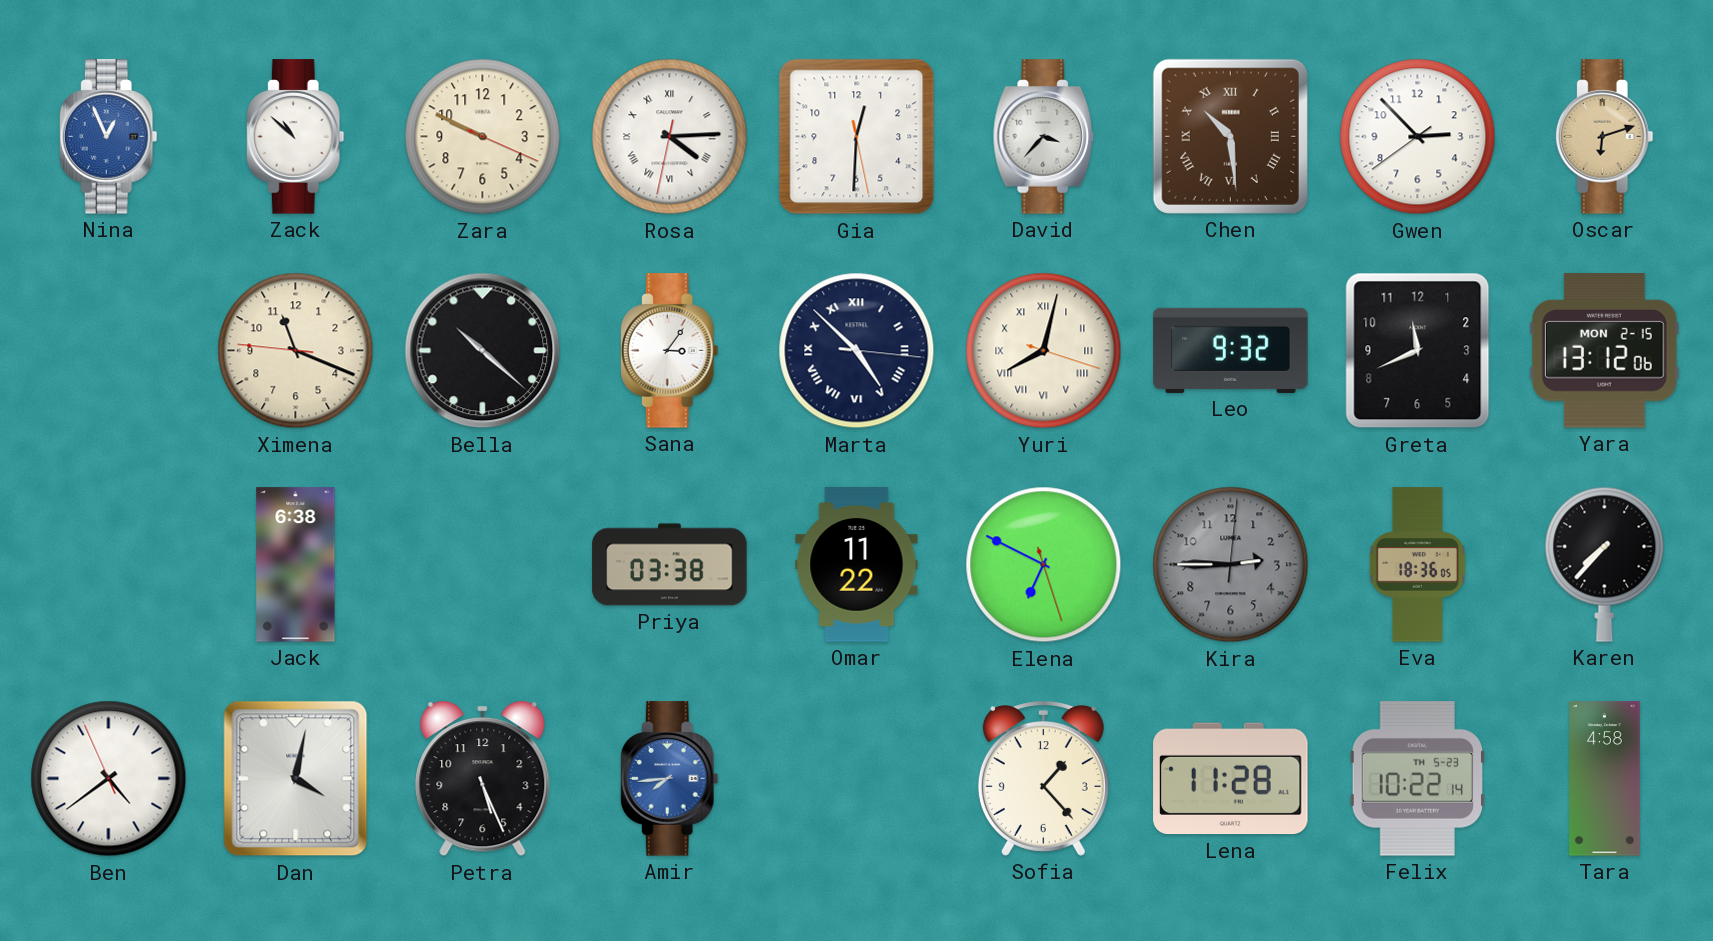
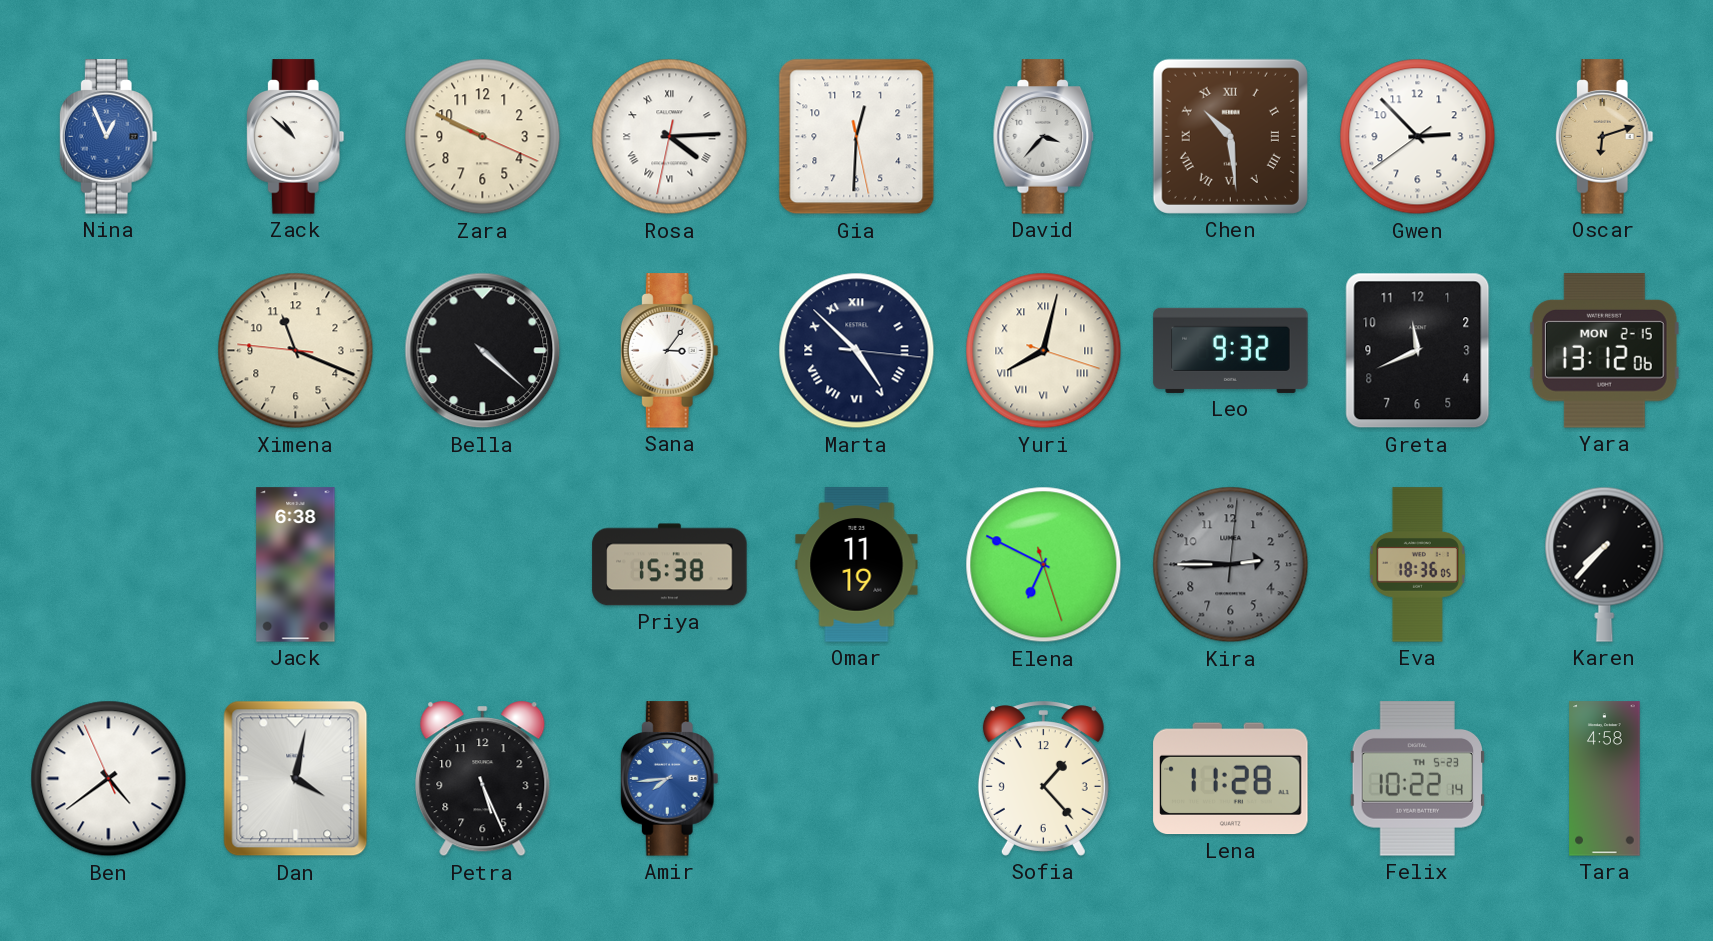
Bella: 10:22 -> 4:22
Priya: 03:38 -> 15:38
Omar: 11:22 -> 11:19
